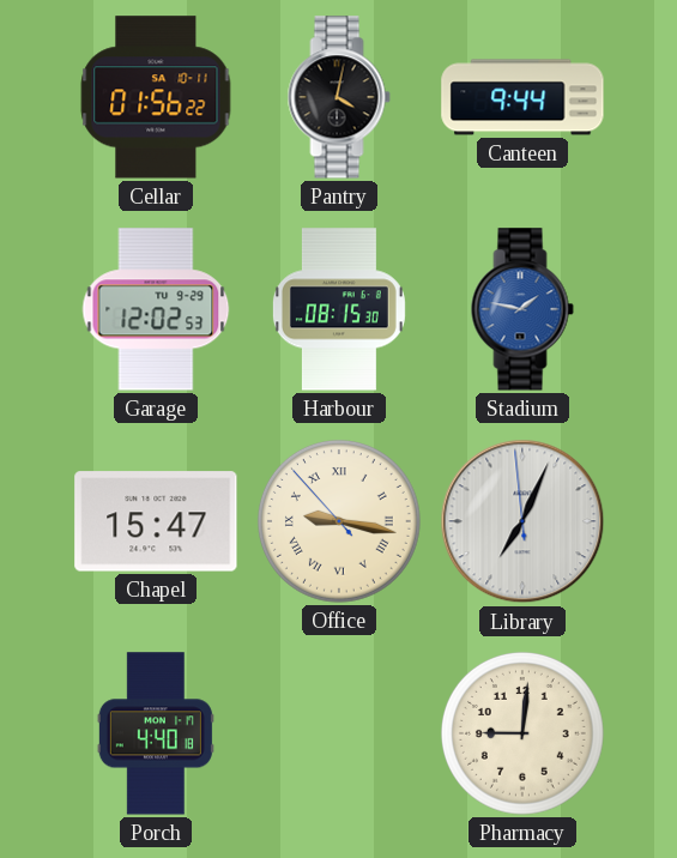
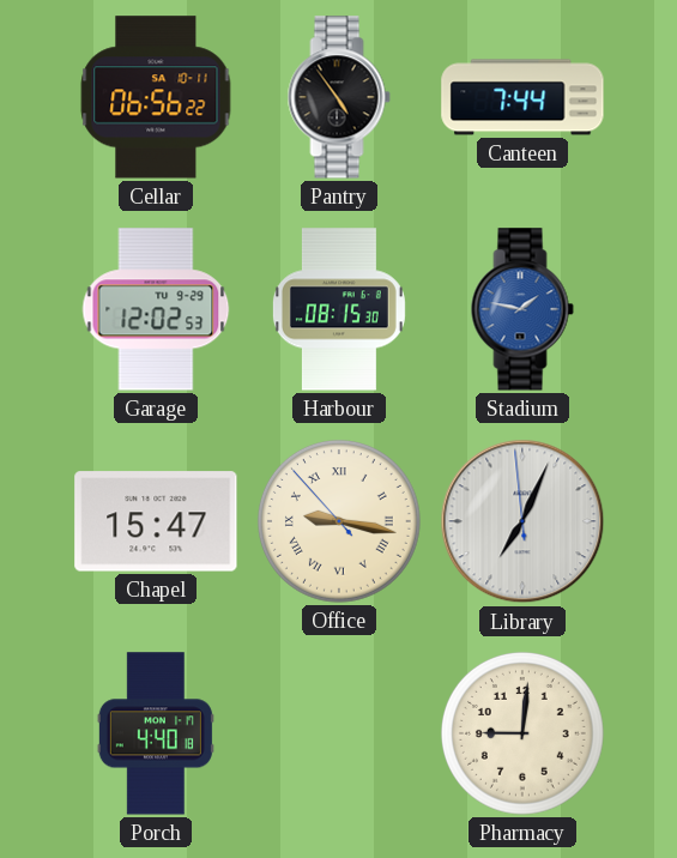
Cellar: 01:56 -> 06:56
Pantry: 4:02 -> 4:54
Canteen: 9:44 -> 7:44
